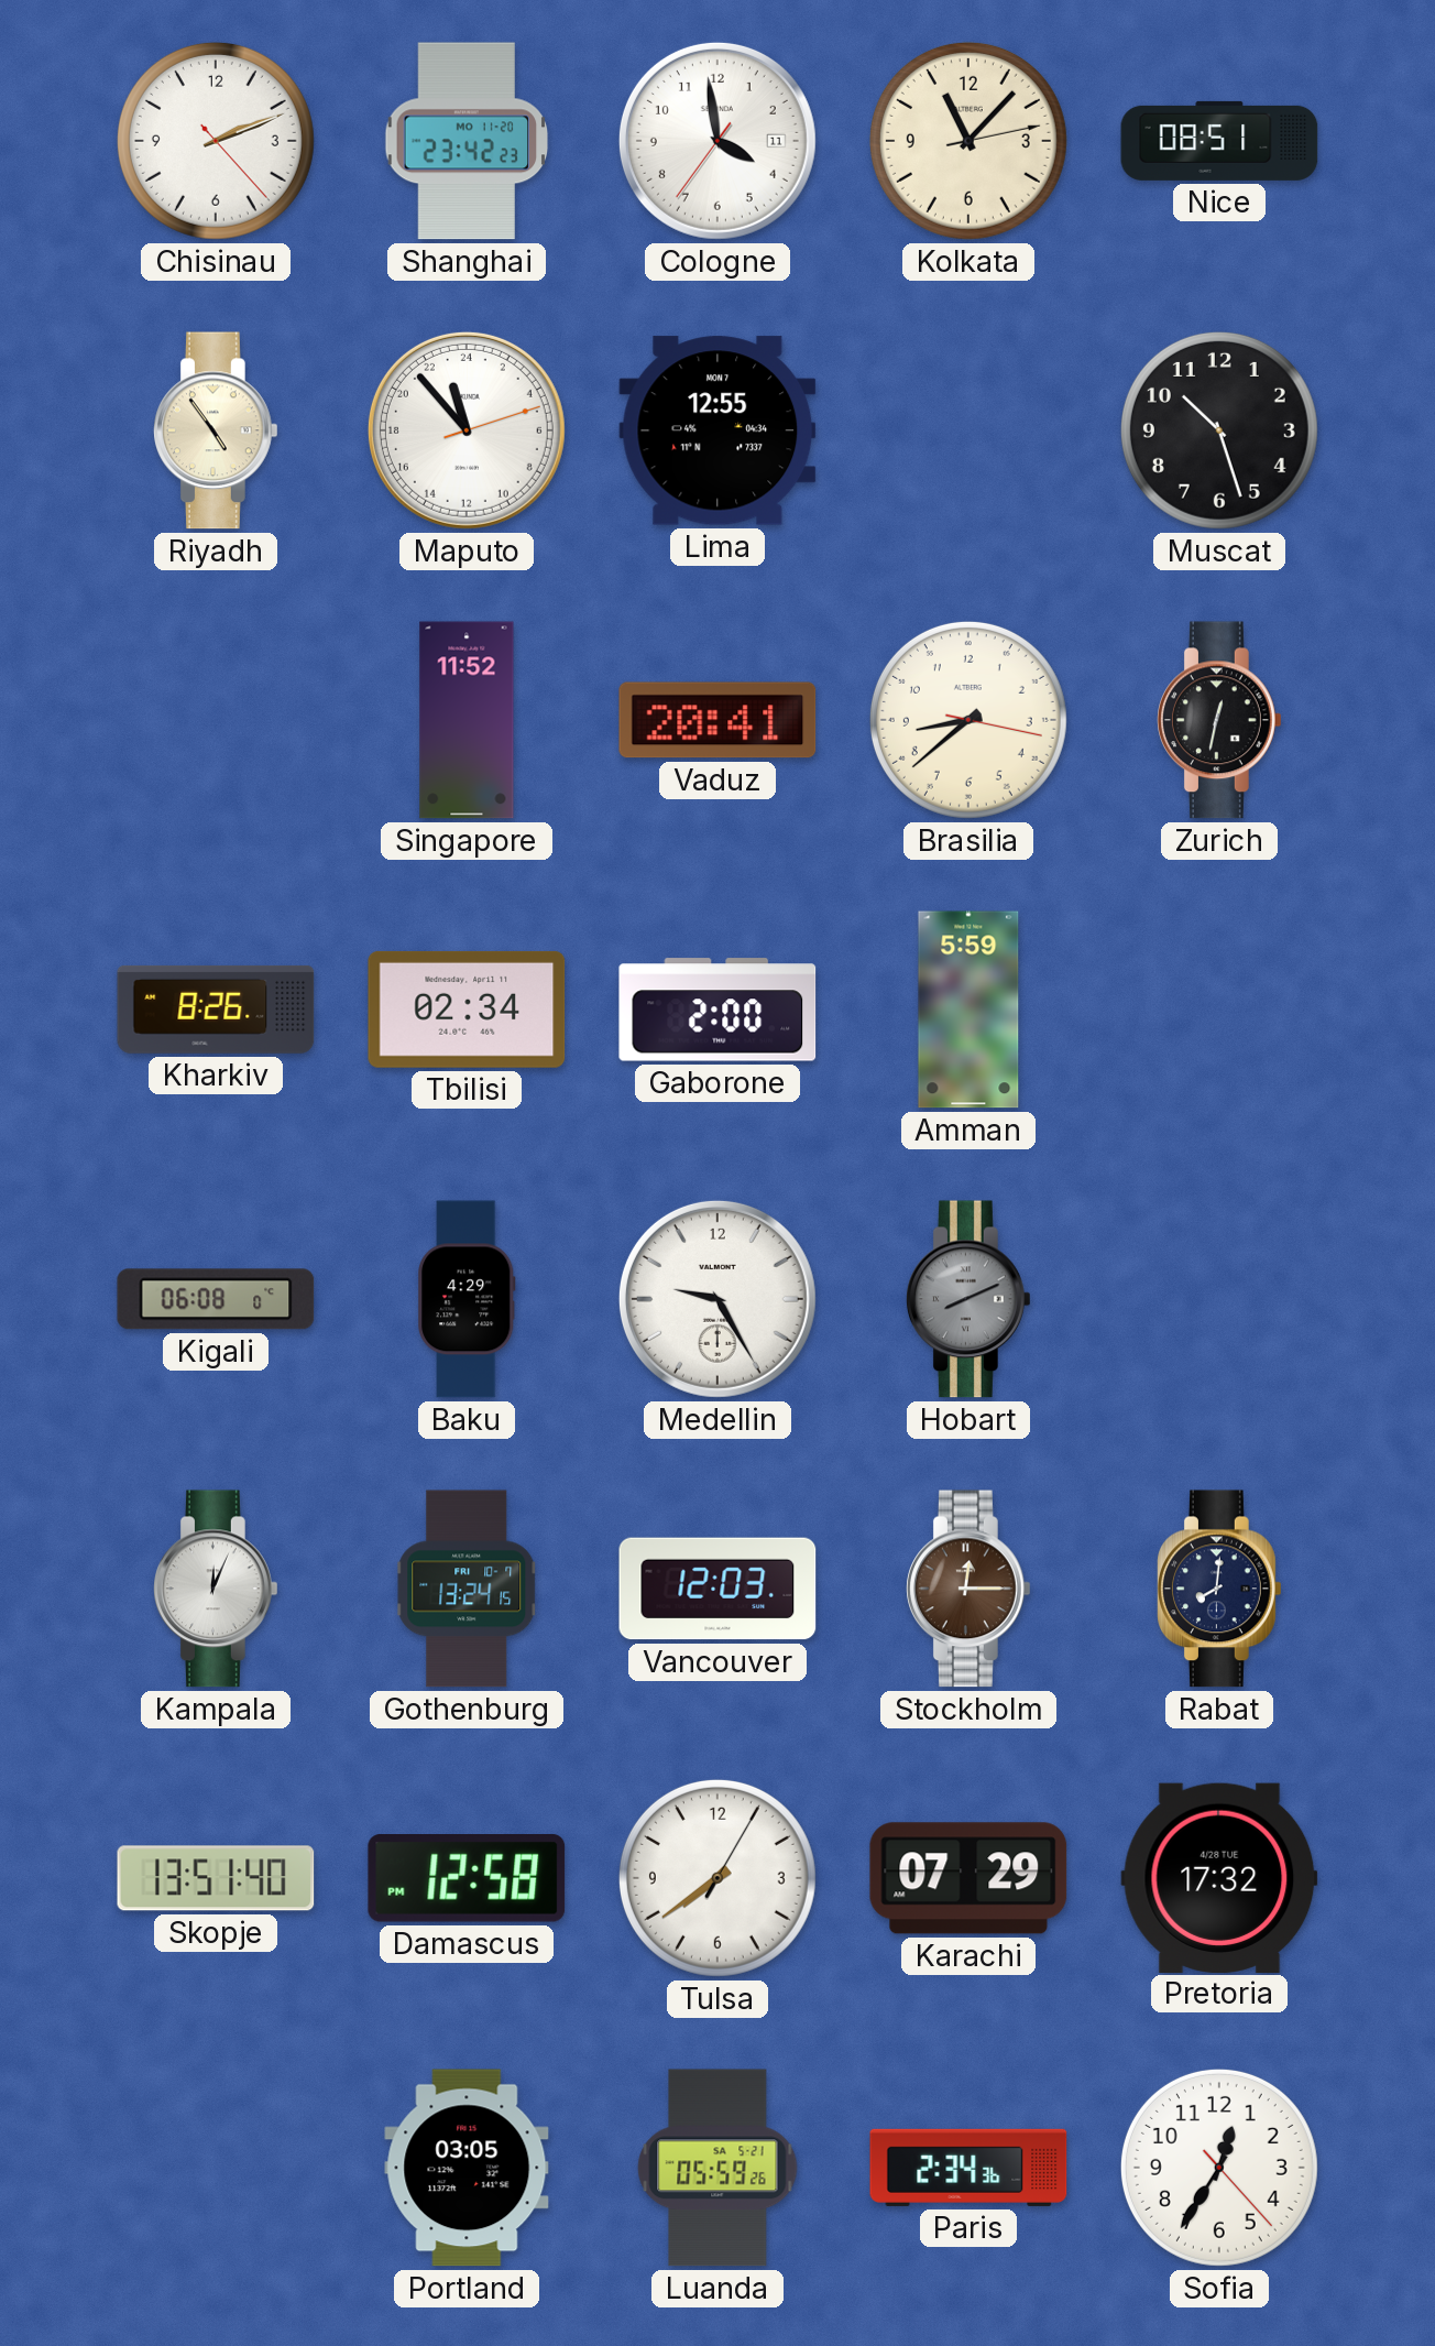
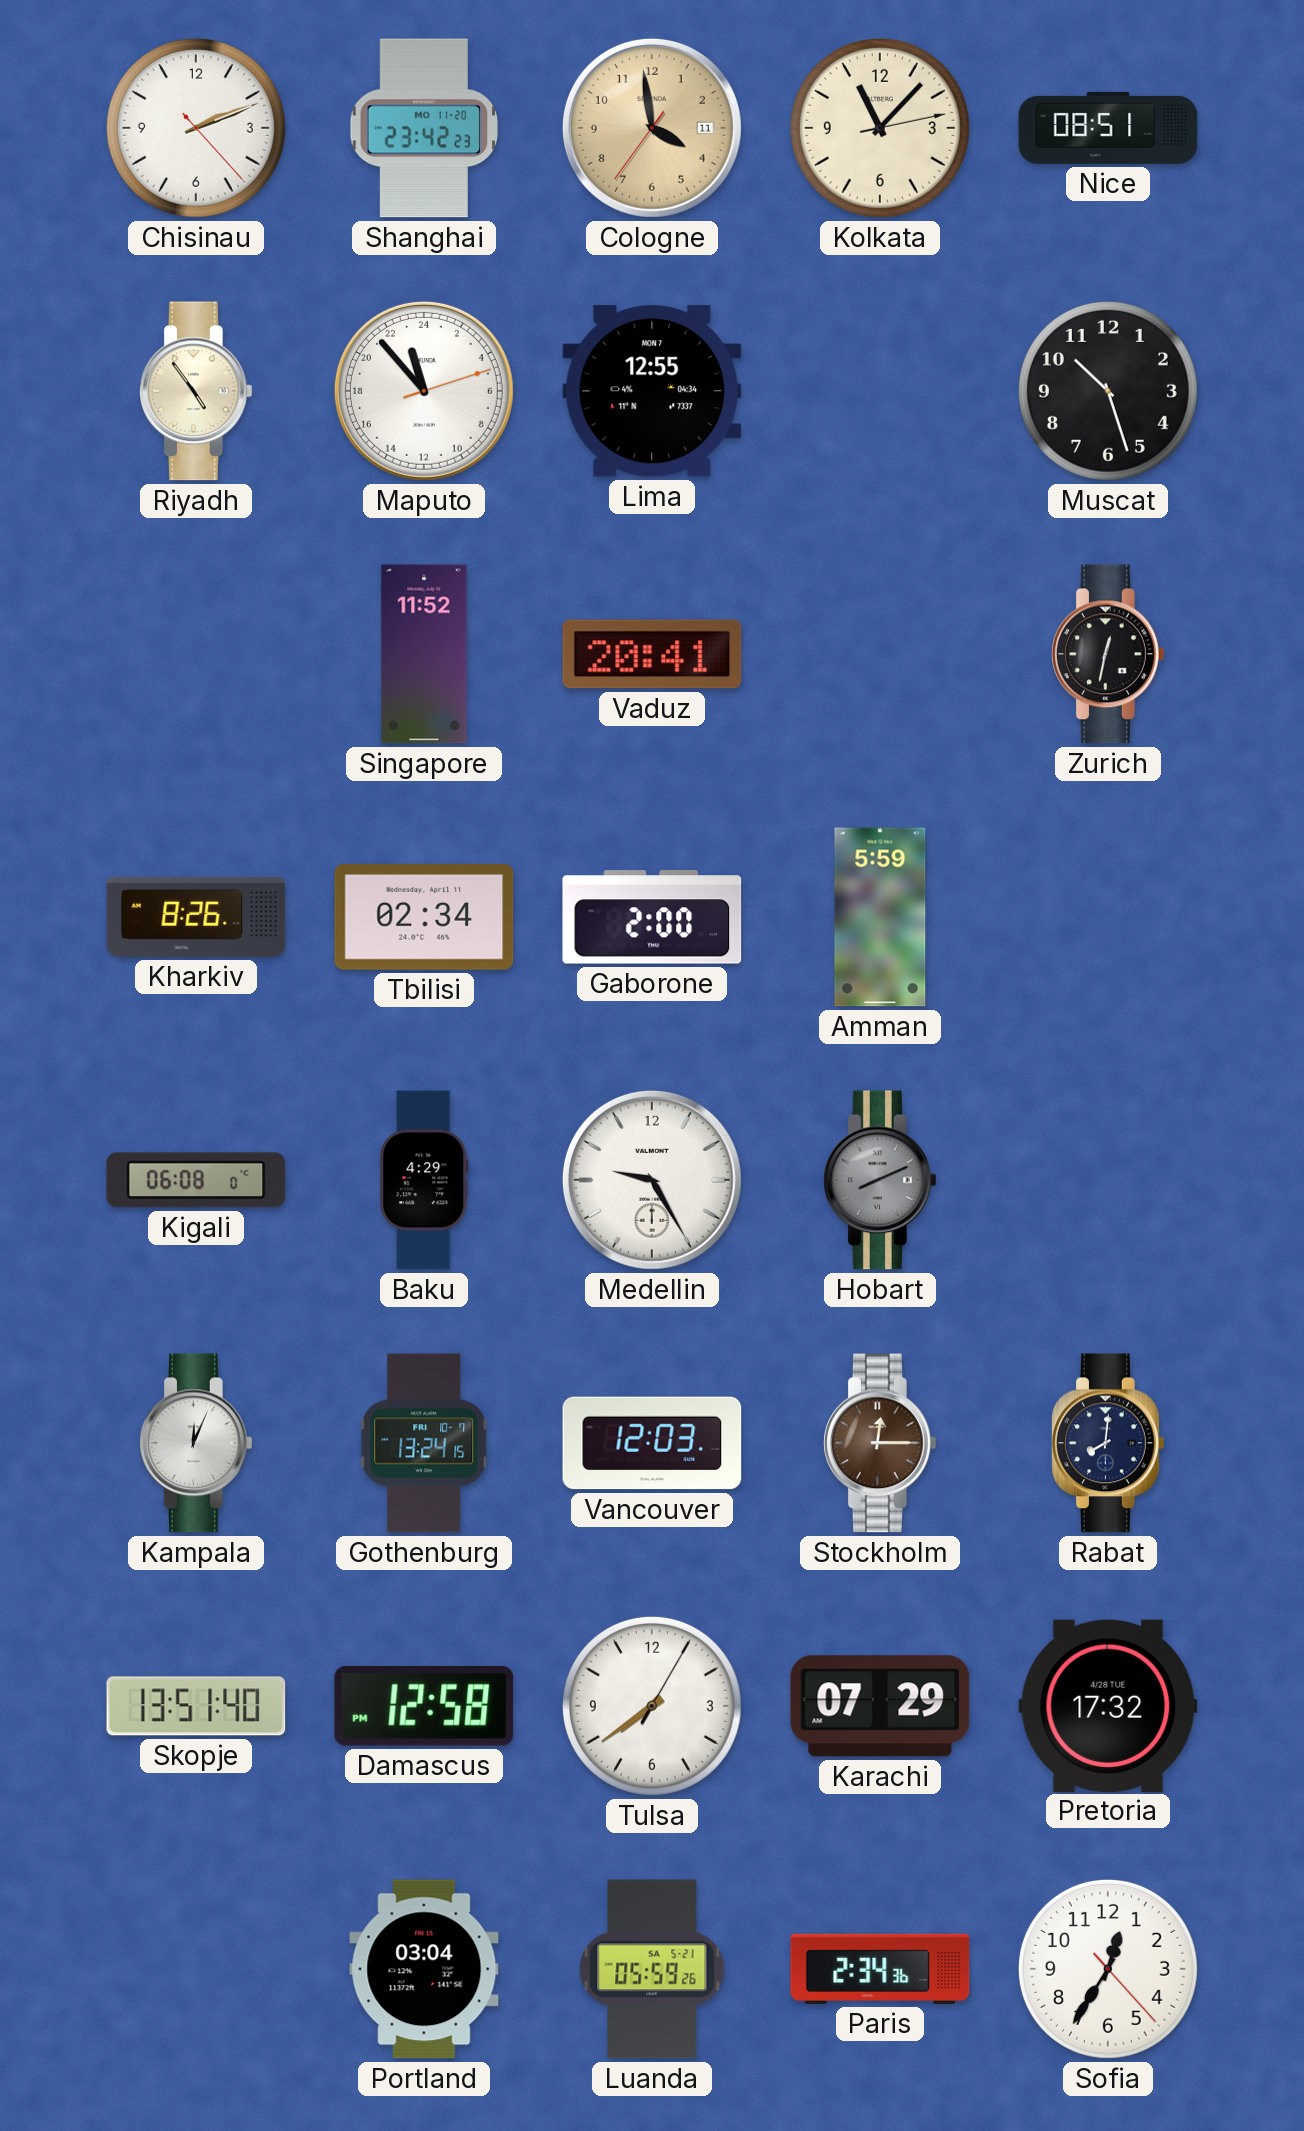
Cologne dial: white -> champagne
Brasilia: 8:38 -> none
Portland: 03:05 -> 03:04
